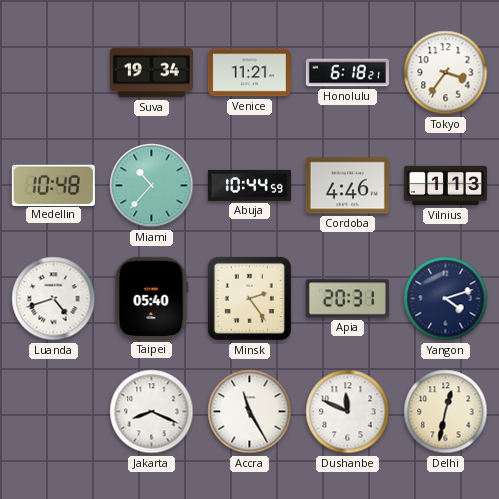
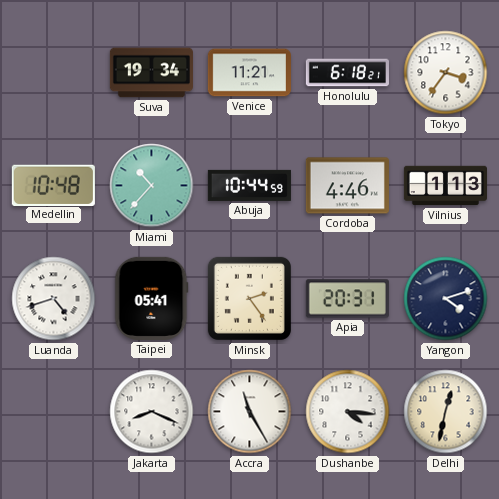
Taipei: 05:40 -> 05:41
Dushanbe: 11:49 -> 4:16
